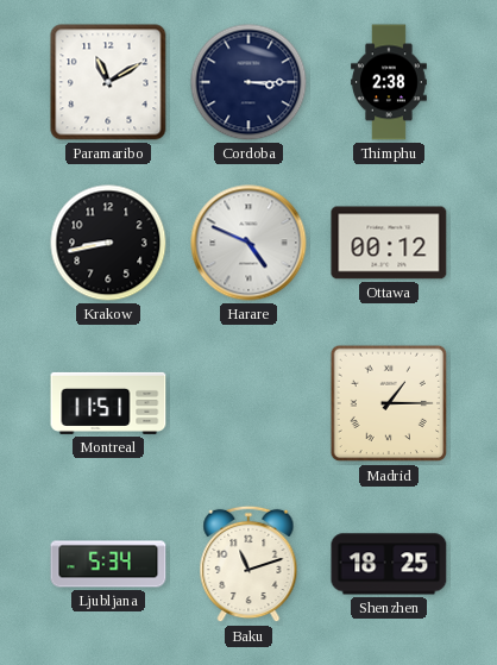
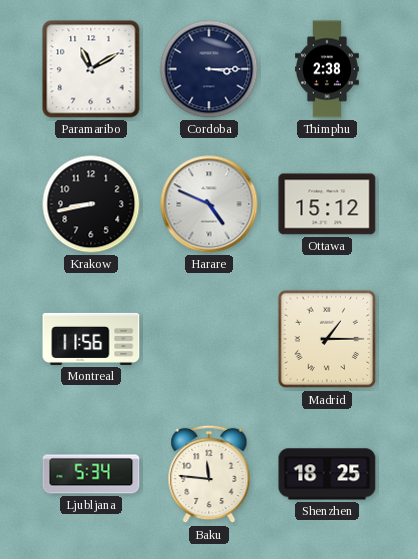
Ottawa: 00:12 -> 15:12
Montreal: 11:51 -> 11:56
Baku: 11:12 -> 11:46
